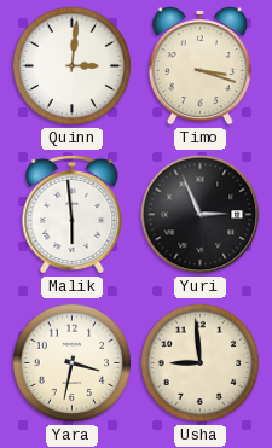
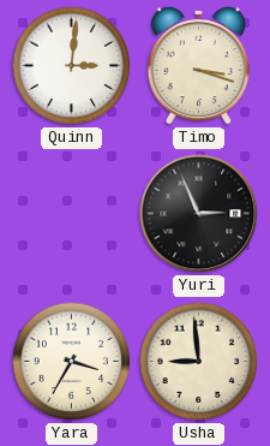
Malik: 5:59 -> none
Yara: 3:32 -> 3:35
